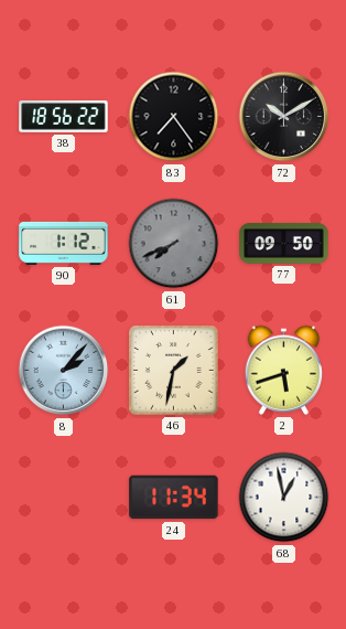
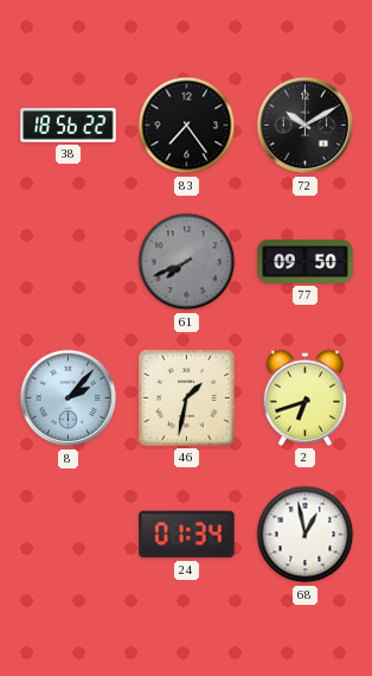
90: 1:12 -> none
2: 5:42 -> 6:42
24: 11:34 -> 01:34
